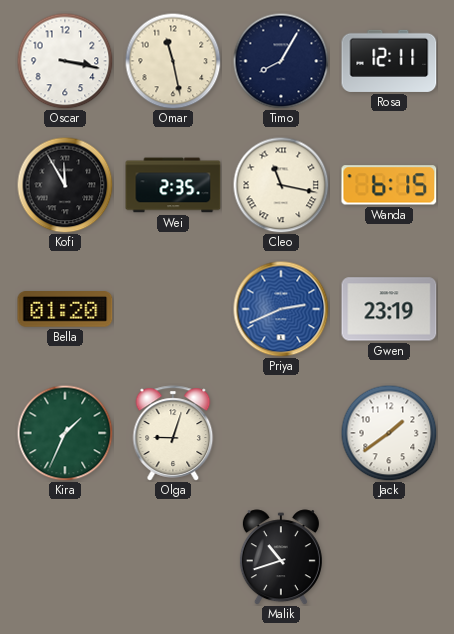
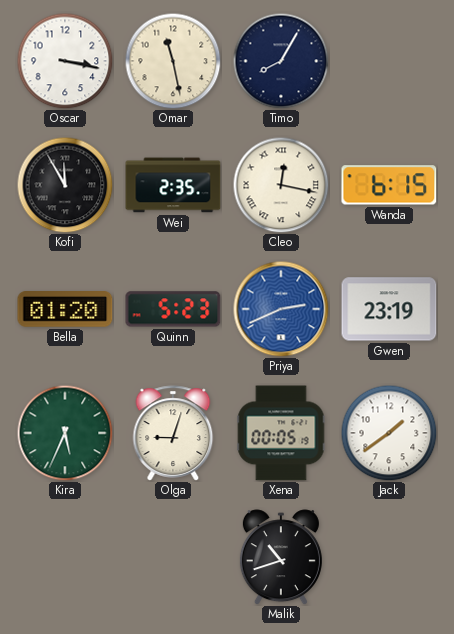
Rosa: 12:11 -> none
Cleo: 11:17 -> 12:17
Quinn: none -> 5:23
Kira: 1:34 -> 5:34
Xena: none -> 00:05
